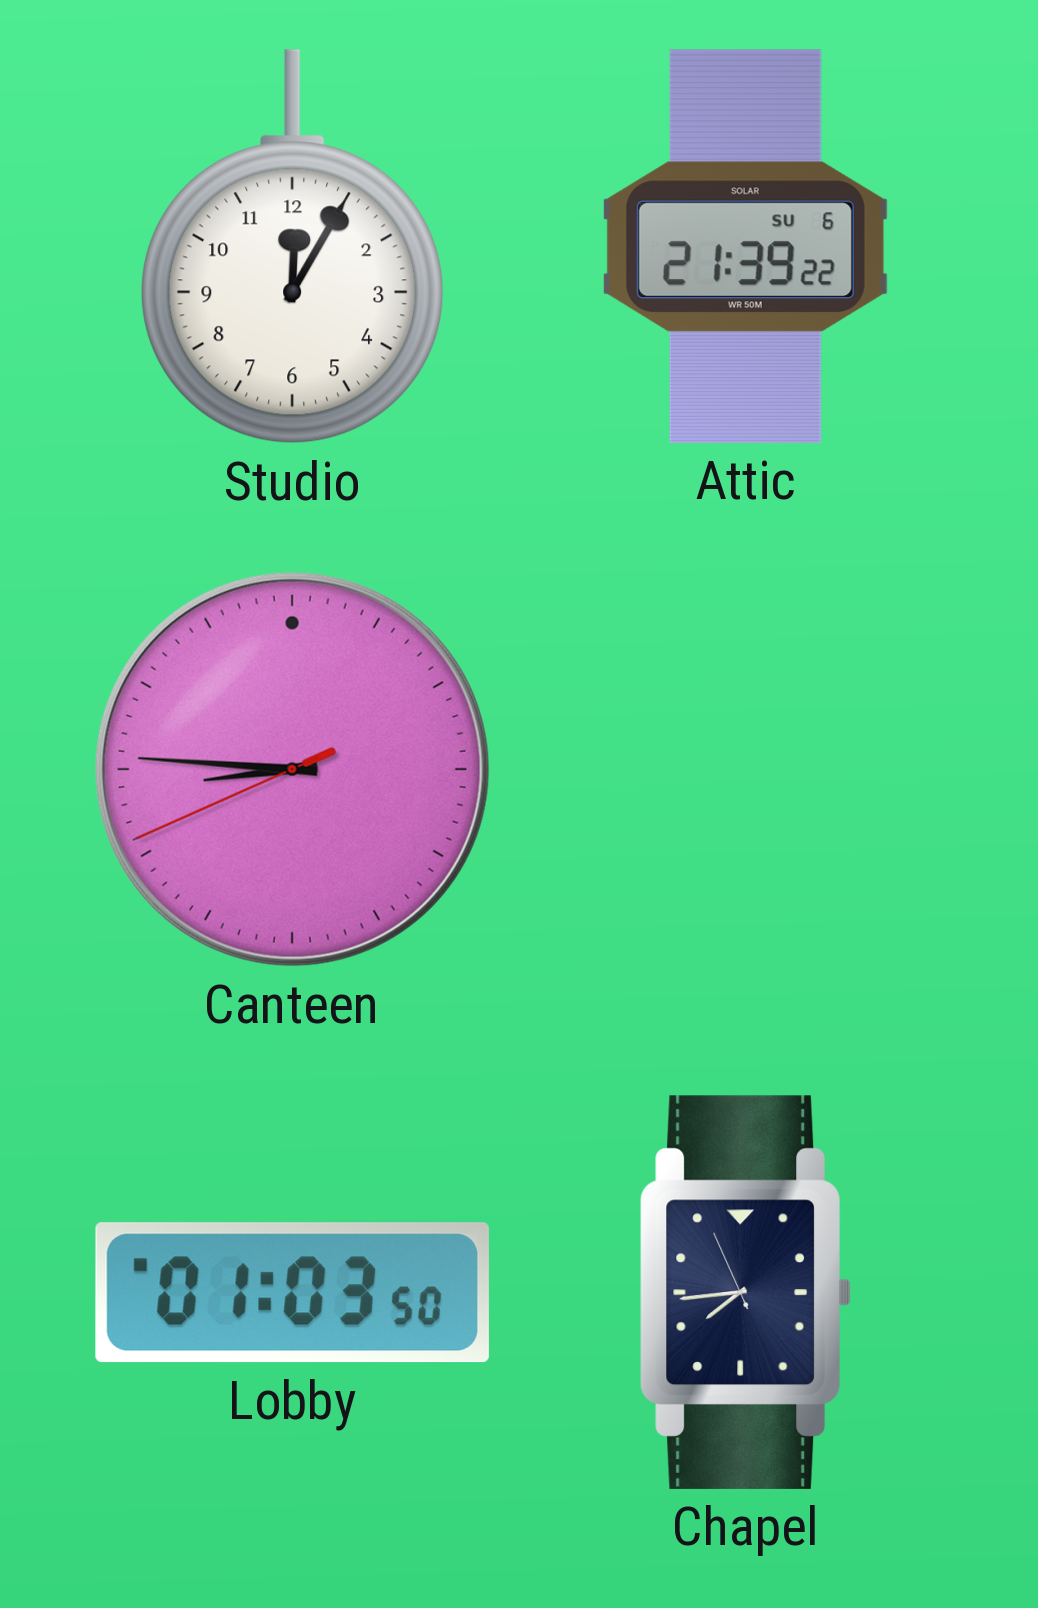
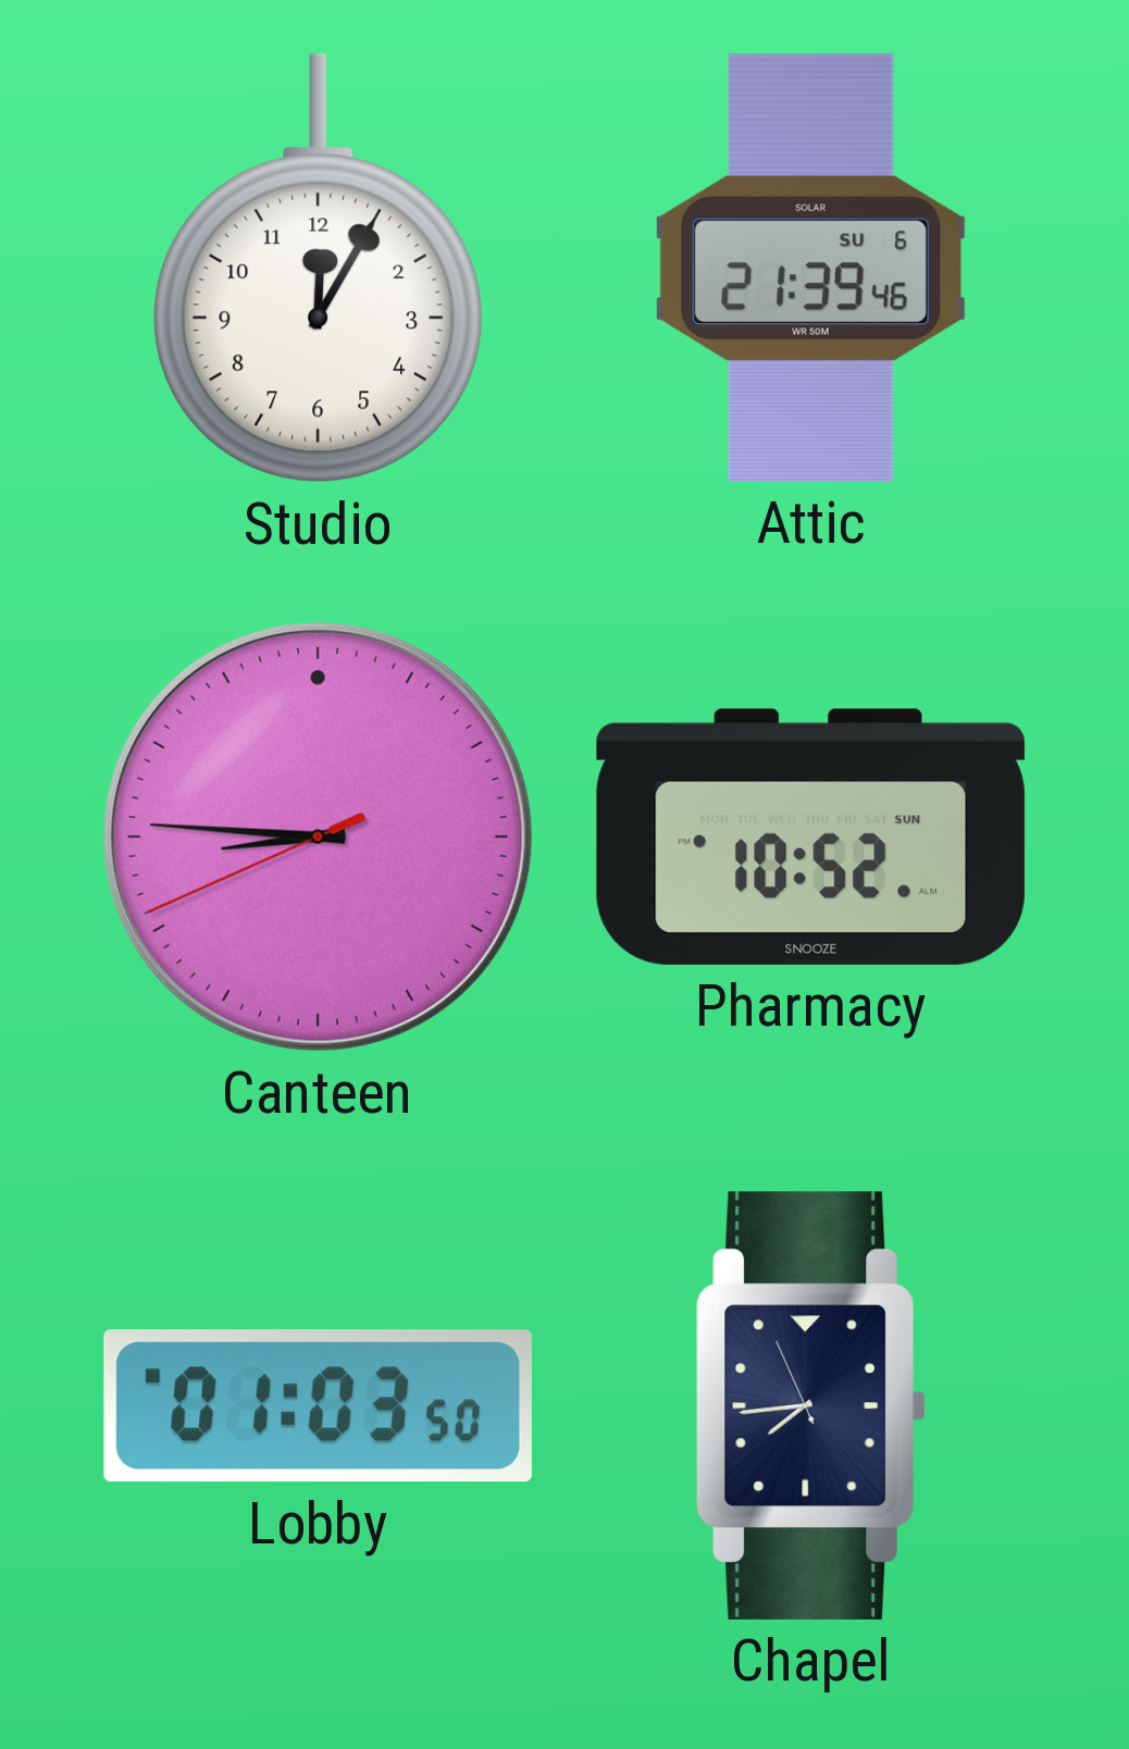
Attic: 21:39:22 -> 21:39:46
Pharmacy: none -> 10:52
